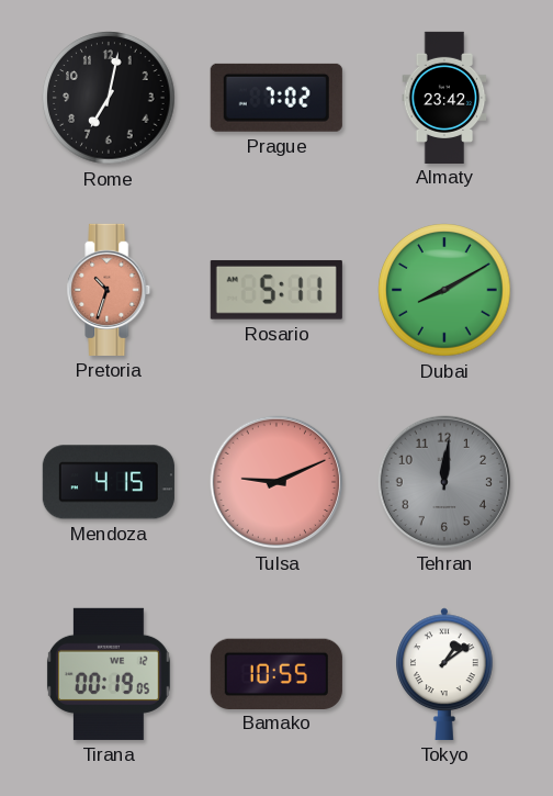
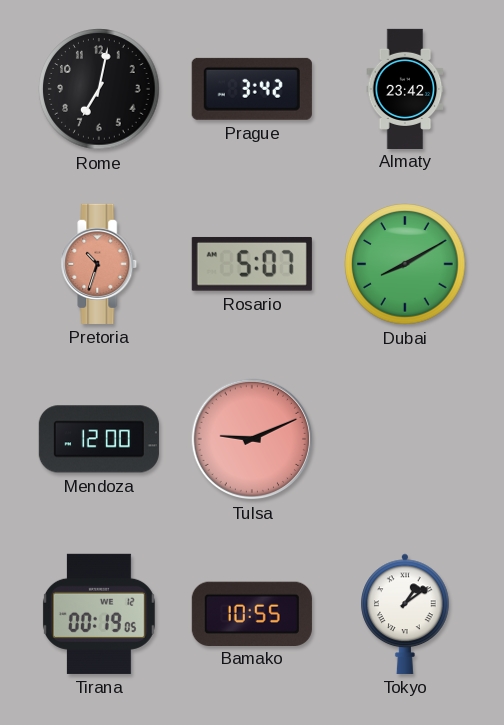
Prague: 7:02 -> 3:42
Rosario: 5:11 -> 5:07
Mendoza: 4:15 -> 12:00
Tehran: 12:01 -> none
